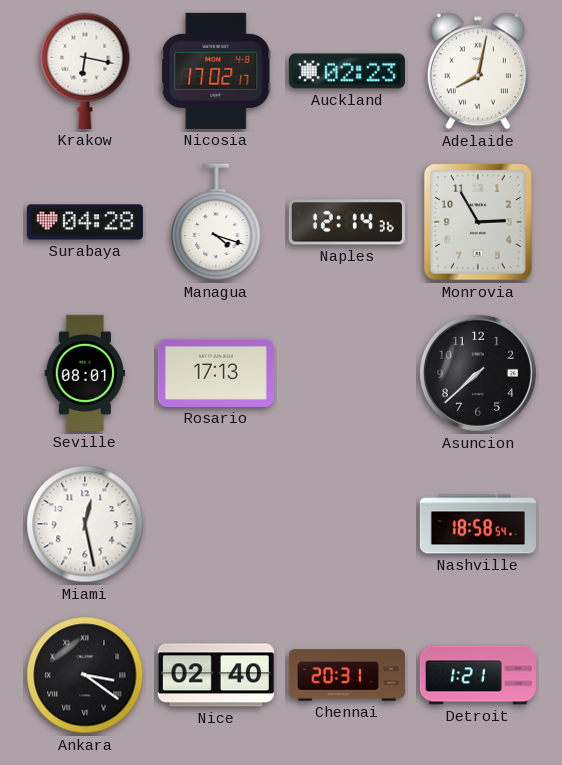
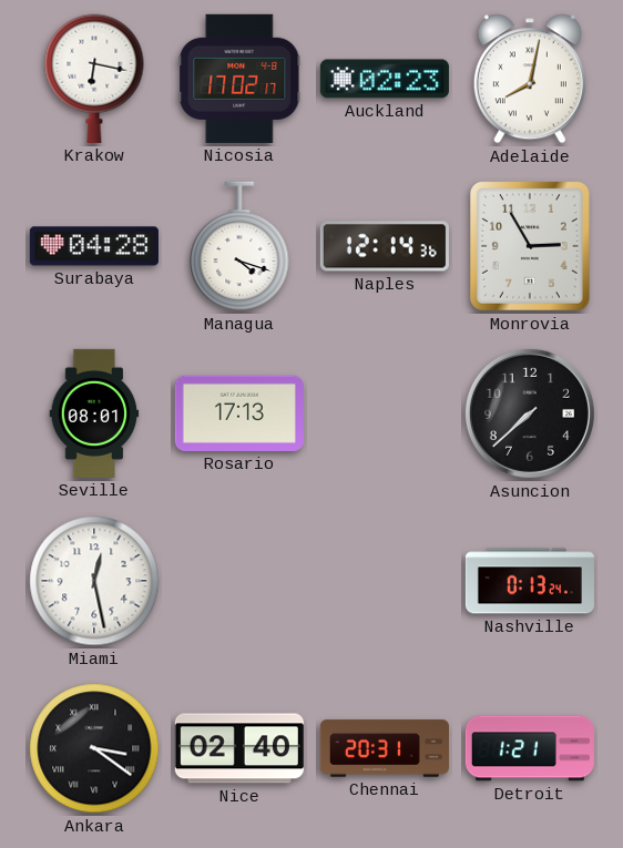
Nashville: 18:58 -> 0:13
